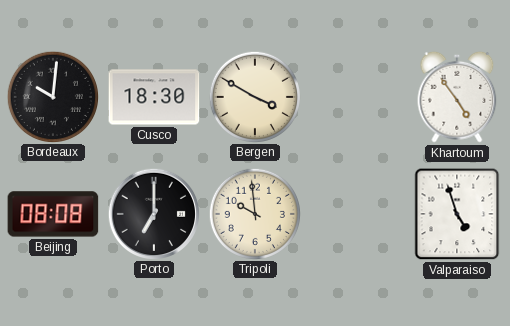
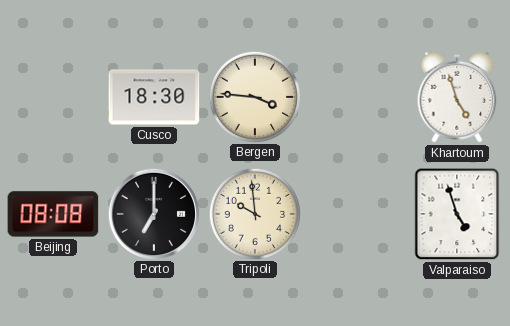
Bordeaux: 10:01 -> none
Bergen: 3:50 -> 3:46
Khartoum: 4:54 -> 4:57
